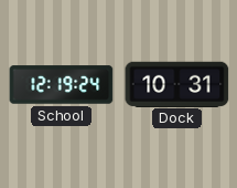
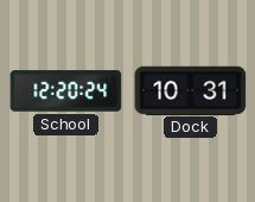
School: 12:19 -> 12:20
